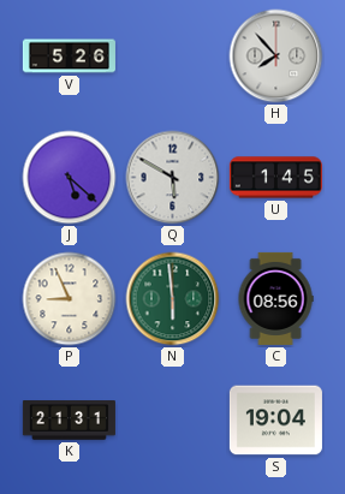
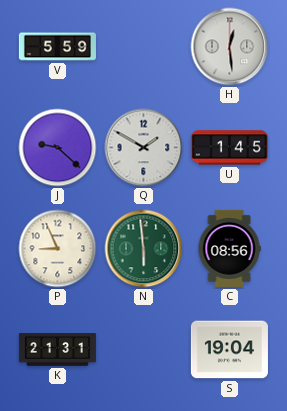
V: 5:26 -> 5:59
H: 7:53 -> 12:29
J: 5:22 -> 9:22
Q: 5:50 -> 1:50
